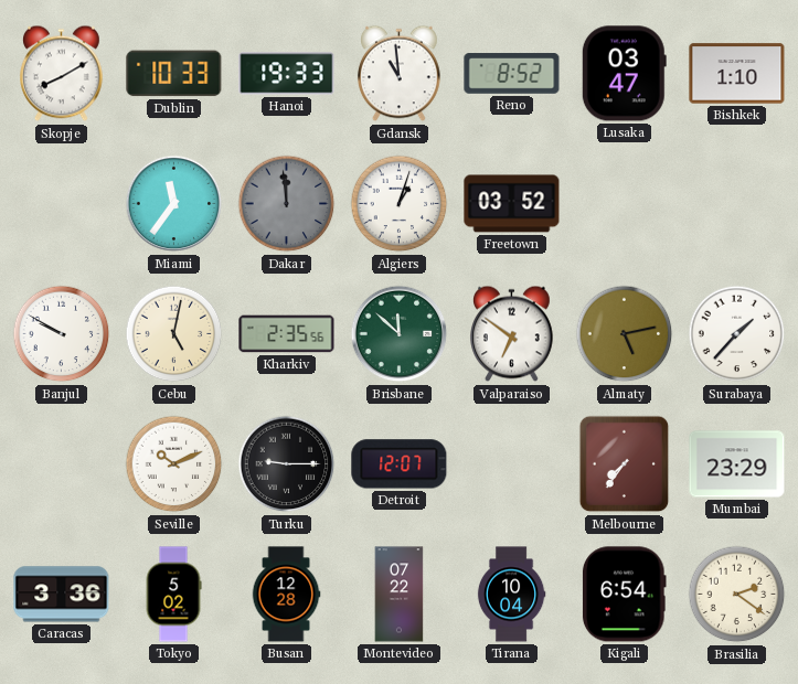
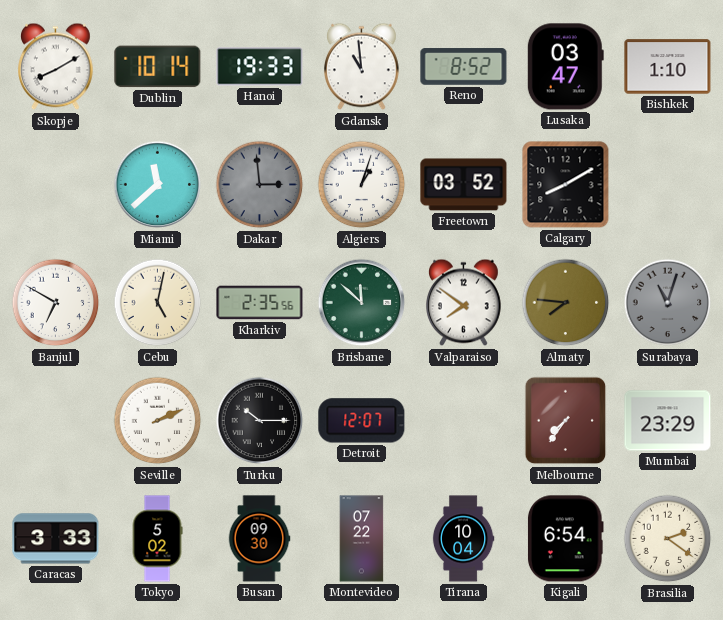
Dublin: 10:33 -> 10:14
Miami: 11:36 -> 11:38
Dakar: 11:59 -> 2:59
Calgary: none -> 8:10
Banjul: 9:50 -> 6:50
Valparaiso: 6:51 -> 7:51
Almaty: 5:13 -> 7:46
Surabaya: 1:37 -> 11:03
Surabaya dial: white -> grey
Seville: 10:11 -> 2:11
Turku: 9:15 -> 10:15
Caracas: 3:36 -> 3:33
Busan: 12:28 -> 09:30
